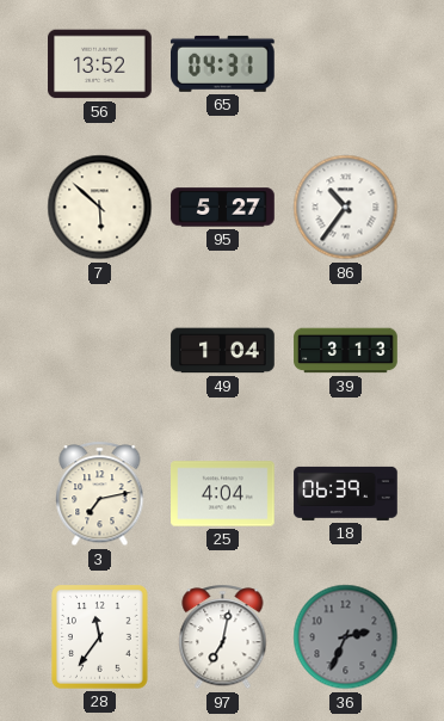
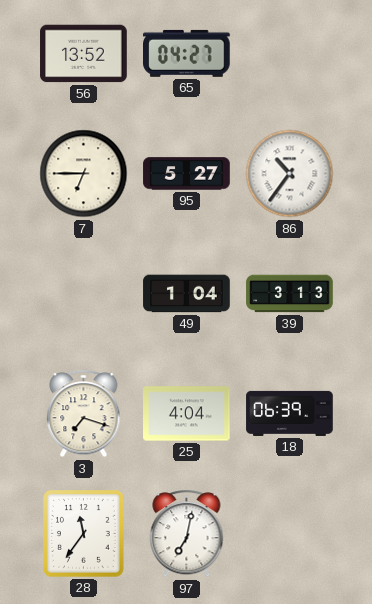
65: 04:31 -> 04:27
7: 5:52 -> 6:45
3: 7:13 -> 7:18
36: 2:34 -> none
